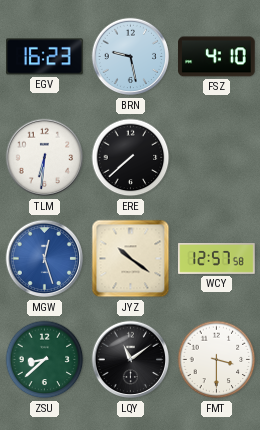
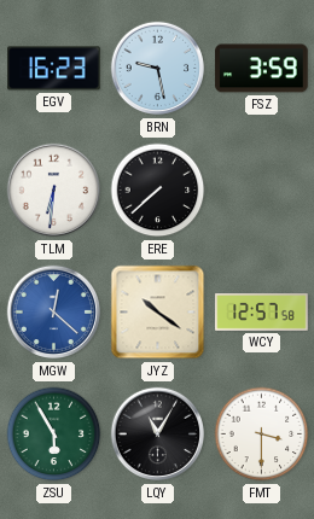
FSZ: 4:10 -> 3:59
MGW: 12:27 -> 12:22
ZSU: 8:38 -> 5:55
LQY: 11:09 -> 11:05
